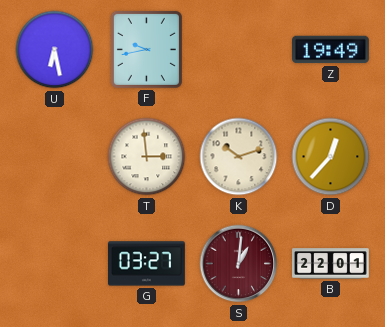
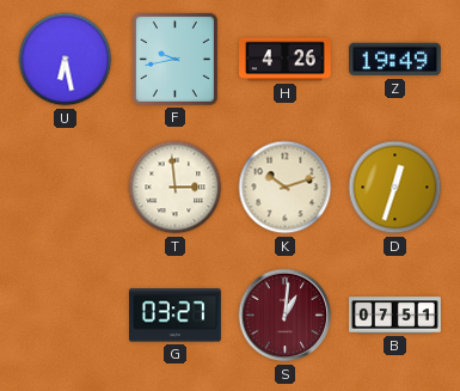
H: none -> 4:26
D: 12:37 -> 12:33
B: 22:01 -> 07:51
